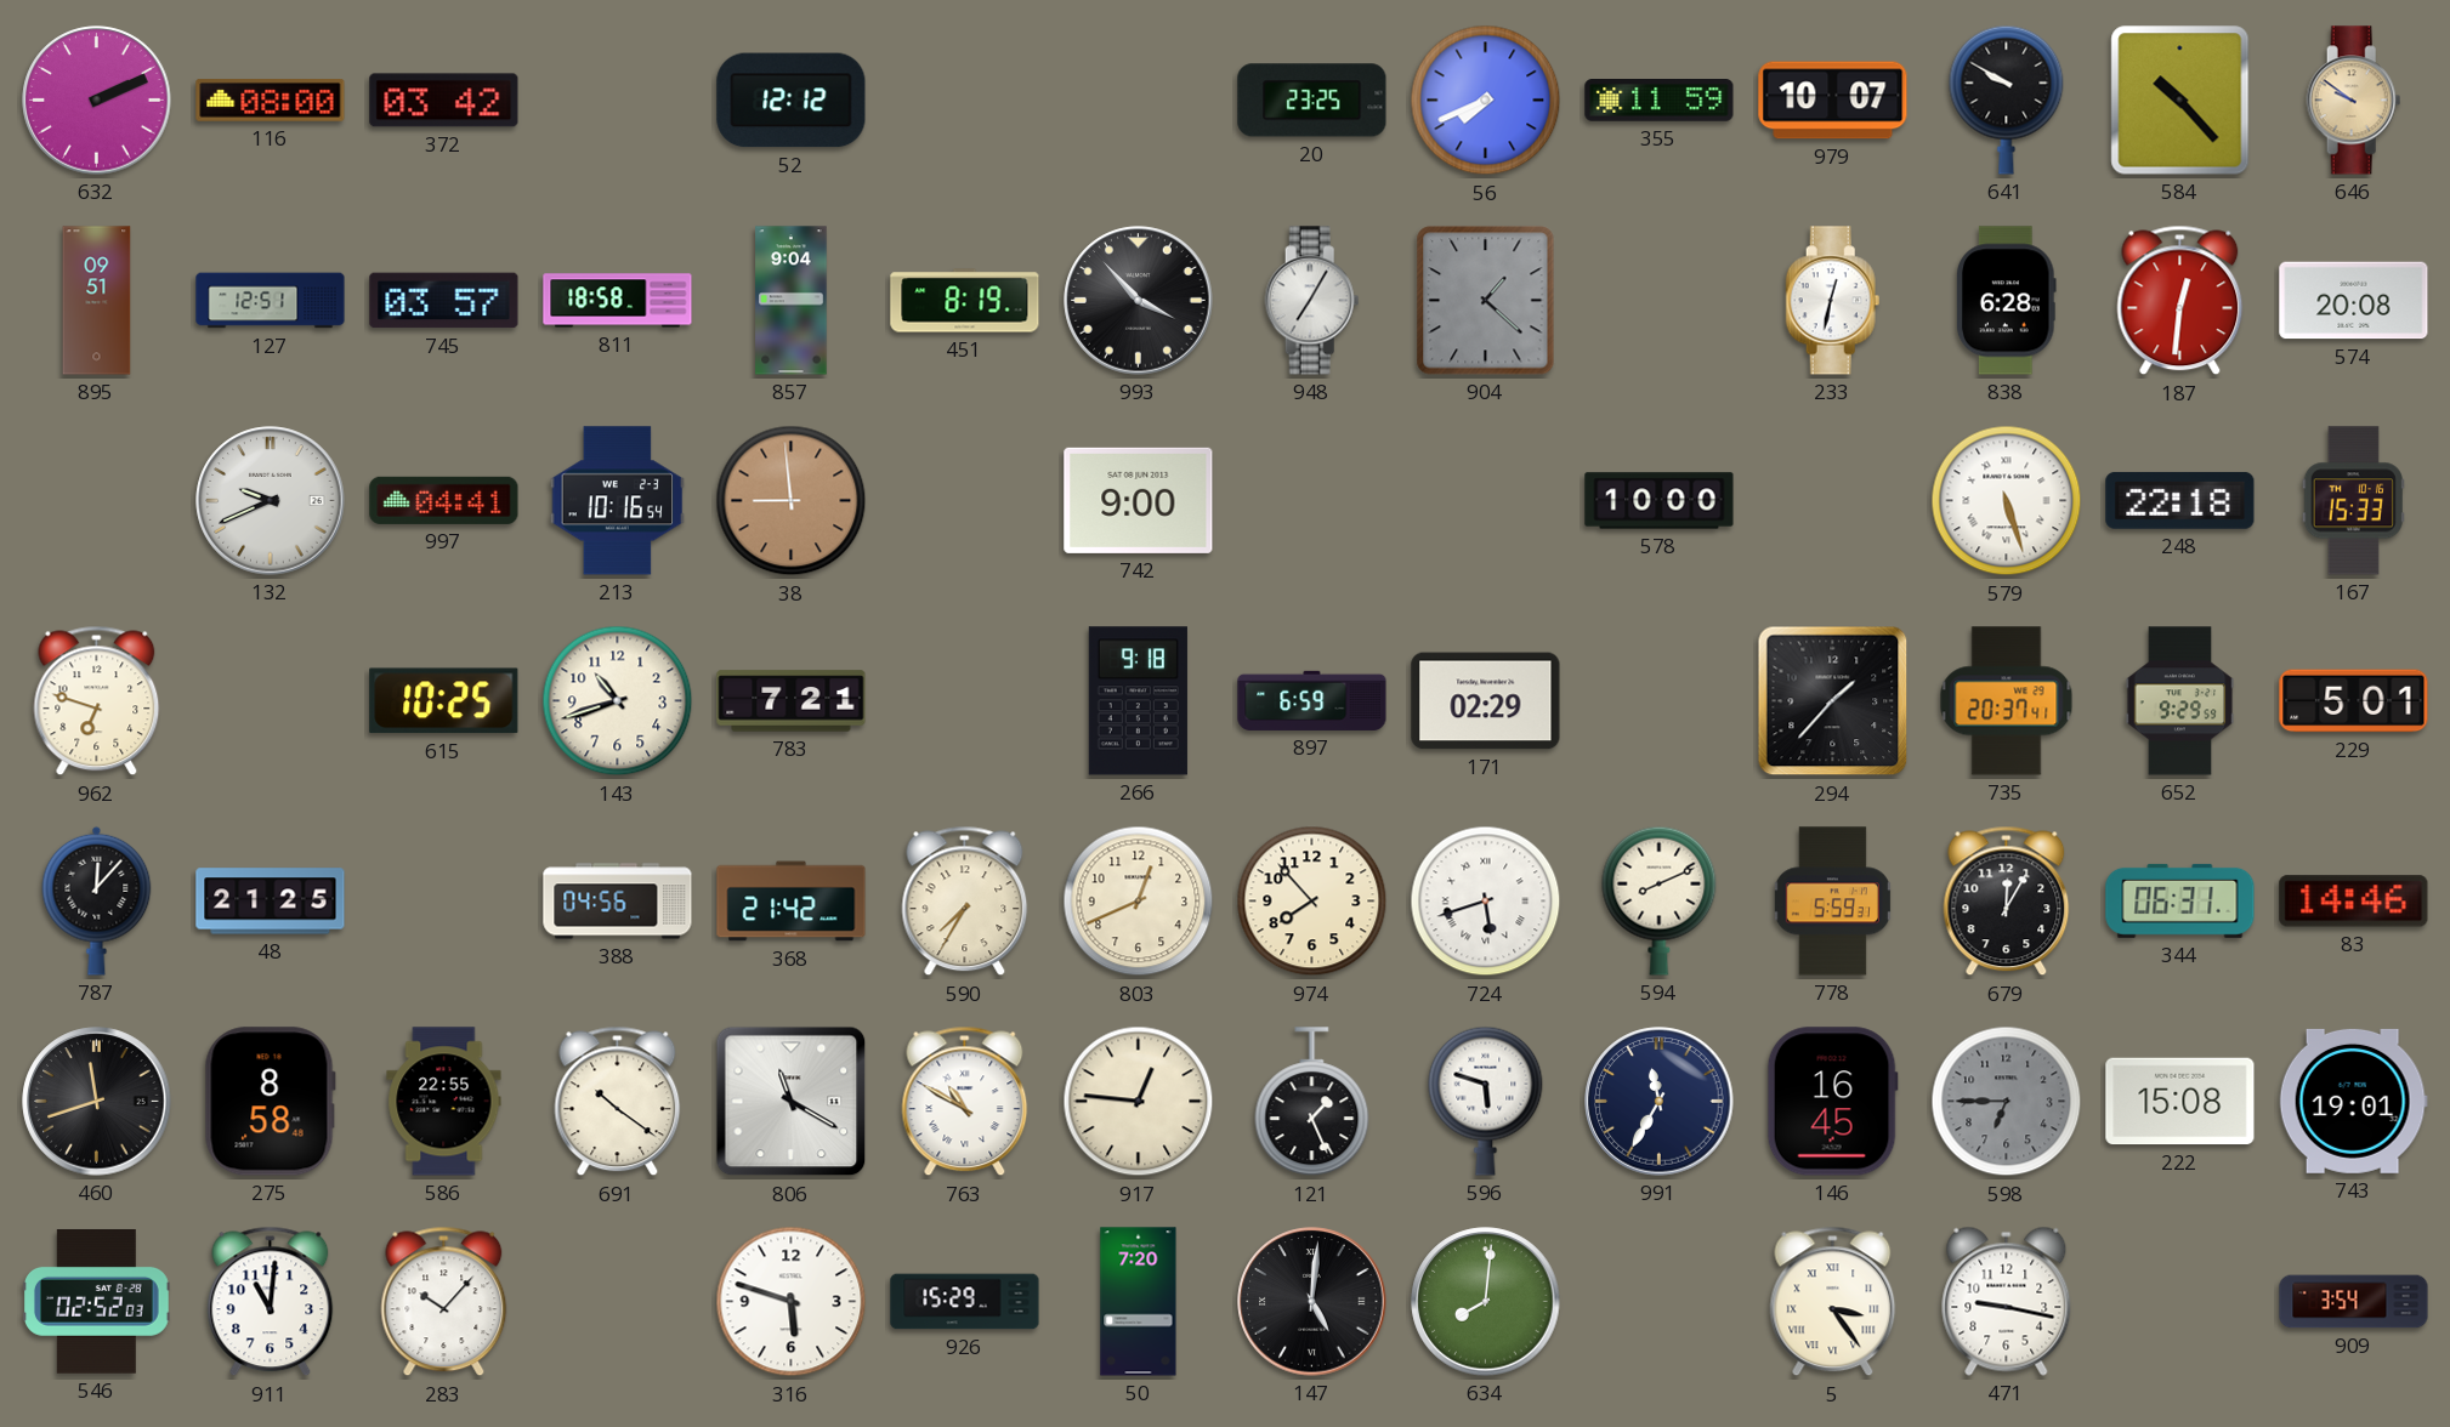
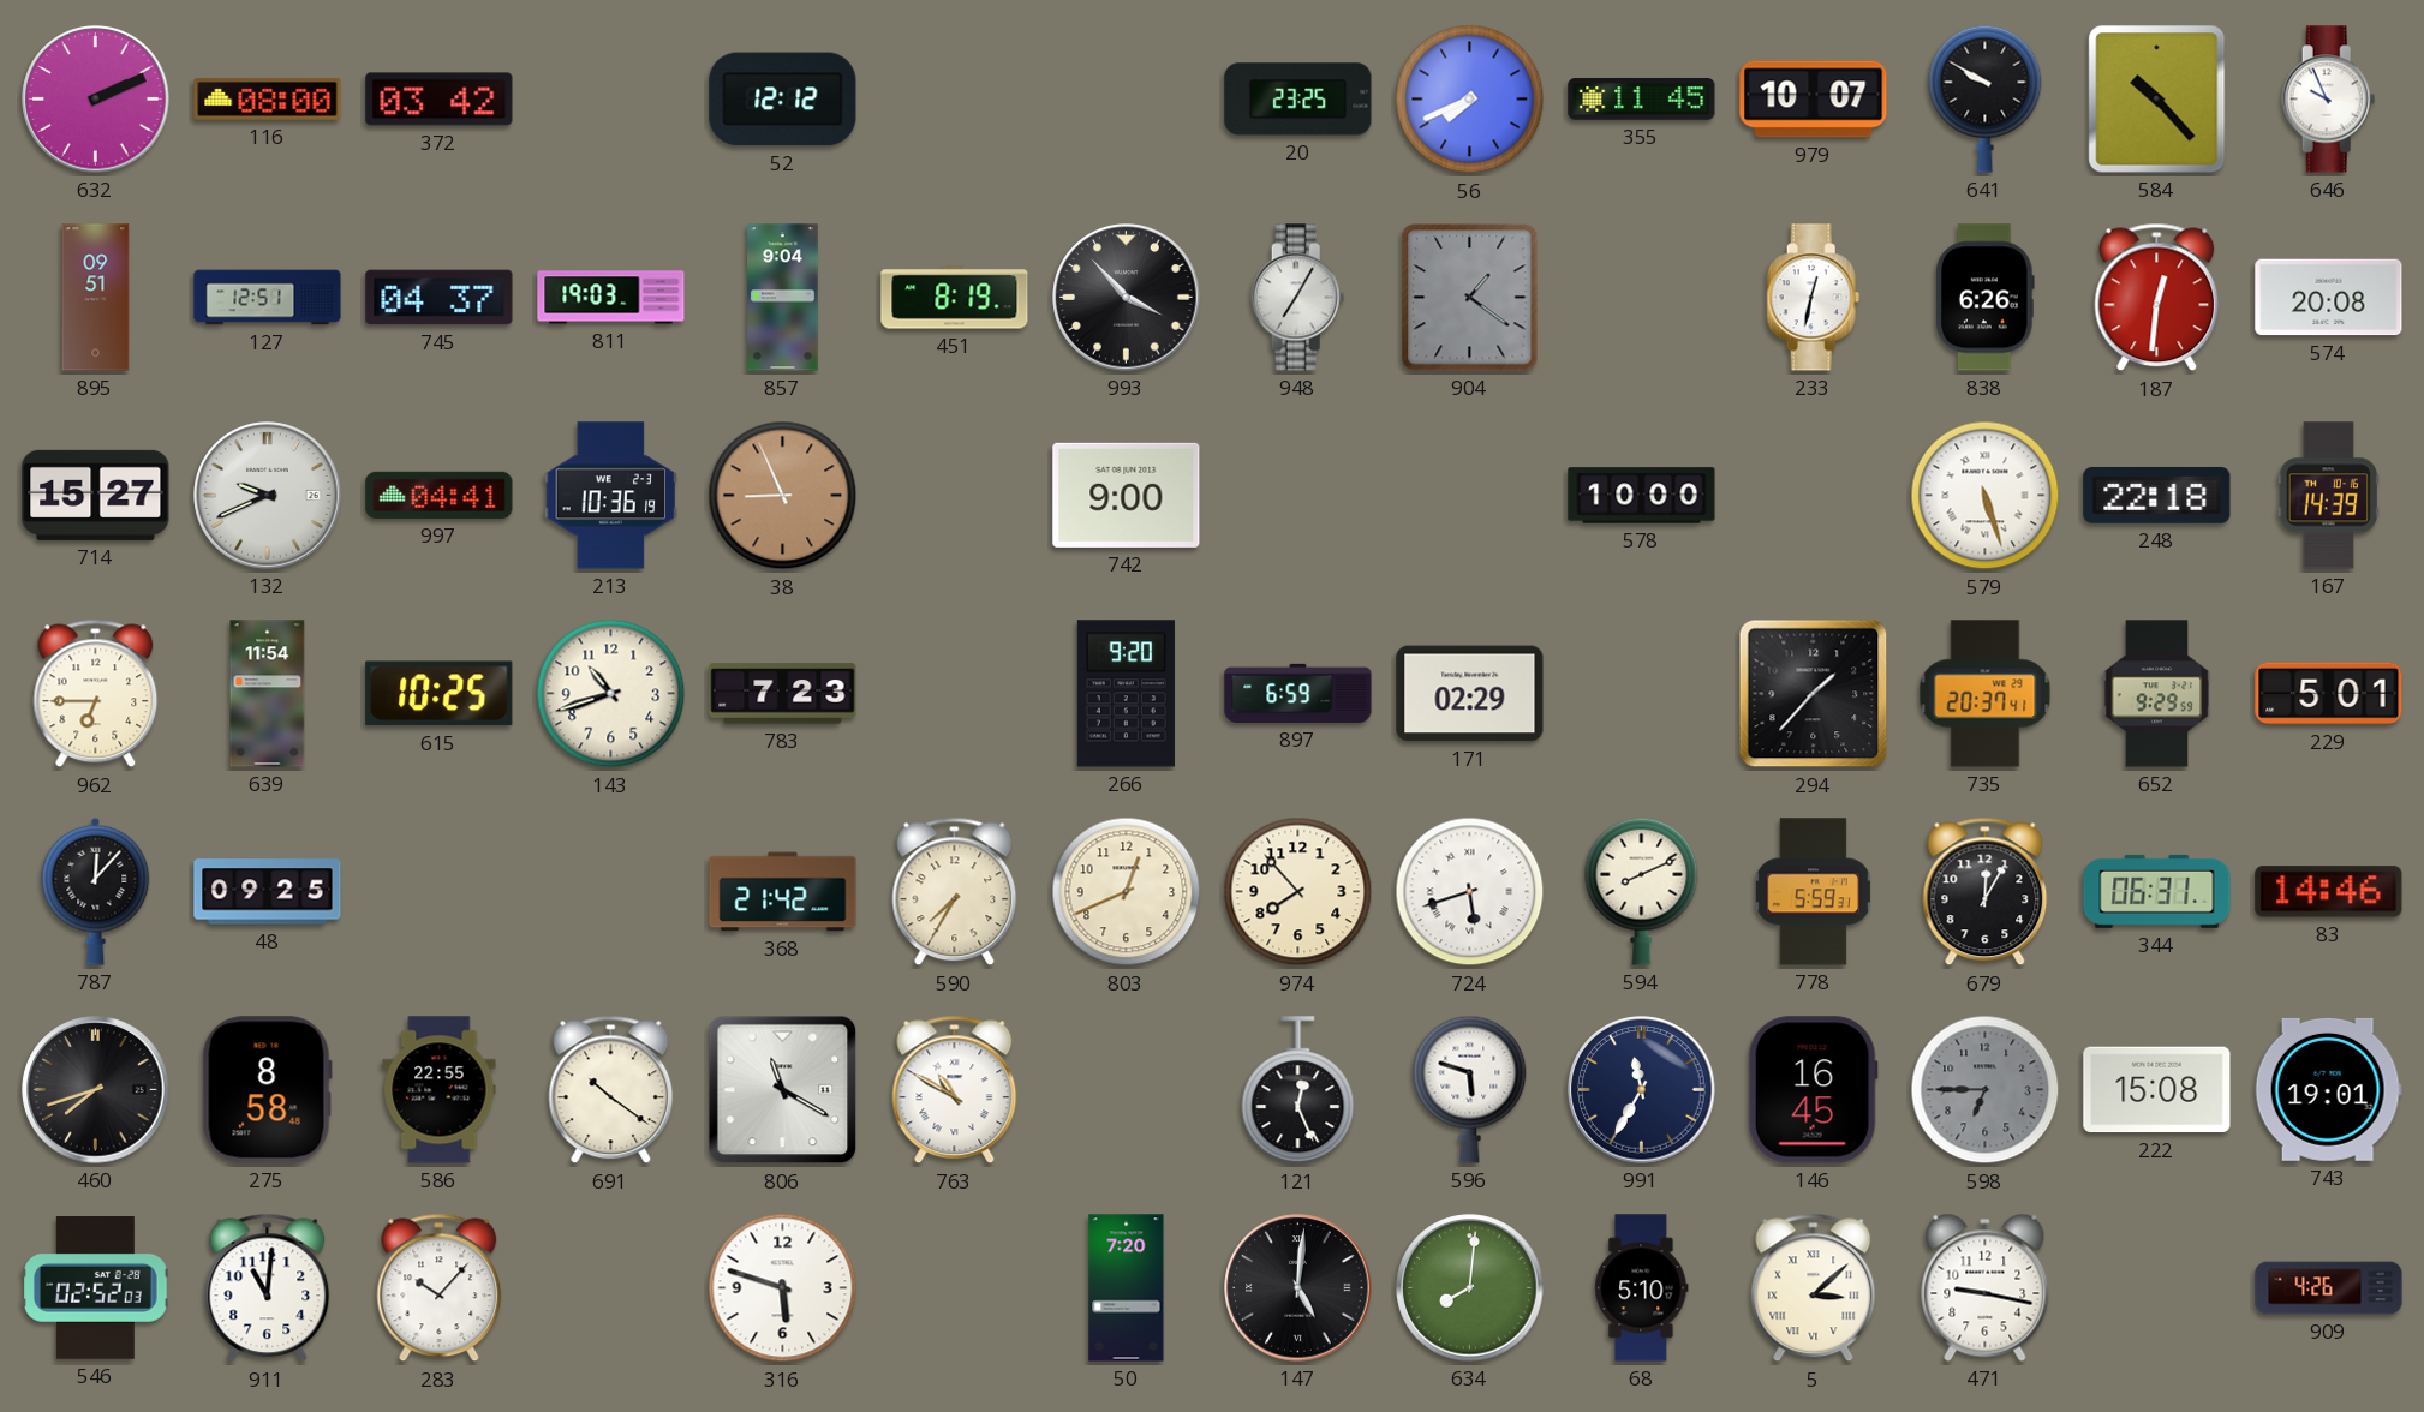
355: 11:59 -> 11:45
646: 9:51 -> 9:56
646 dial: champagne -> white
745: 03:57 -> 04:37
811: 18:58 -> 19:03
904: 1:22 -> 1:21
838: 6:28 -> 6:26
714: none -> 15:27
213: 10:16 -> 10:36
38: 8:59 -> 8:56
167: 15:33 -> 14:39
962: 6:48 -> 6:45
639: none -> 11:54
783: 7:21 -> 7:23
266: 9:18 -> 9:20
48: 21:25 -> 09:25
388: 04:56 -> none
460: 11:42 -> 7:42
917: 12:46 -> none
121: 1:26 -> 12:26
926: 15:29 -> none
68: none -> 5:10
5: 3:24 -> 3:08
909: 3:54 -> 4:26
